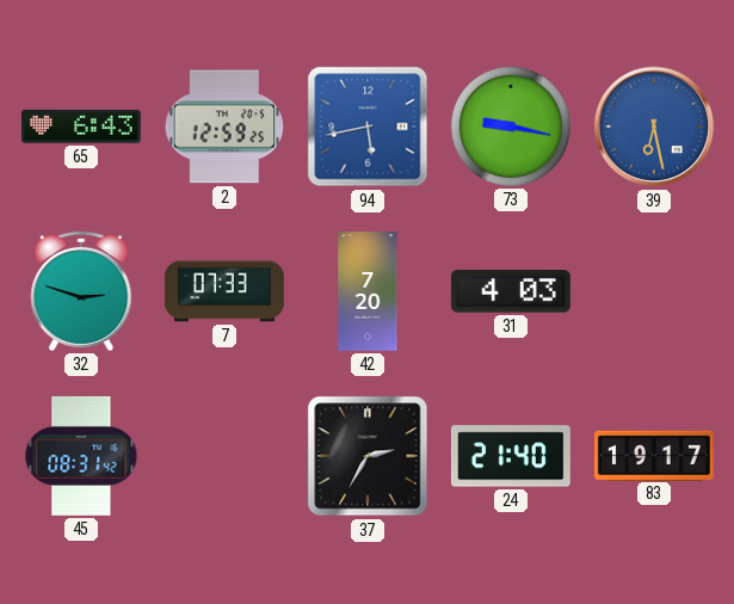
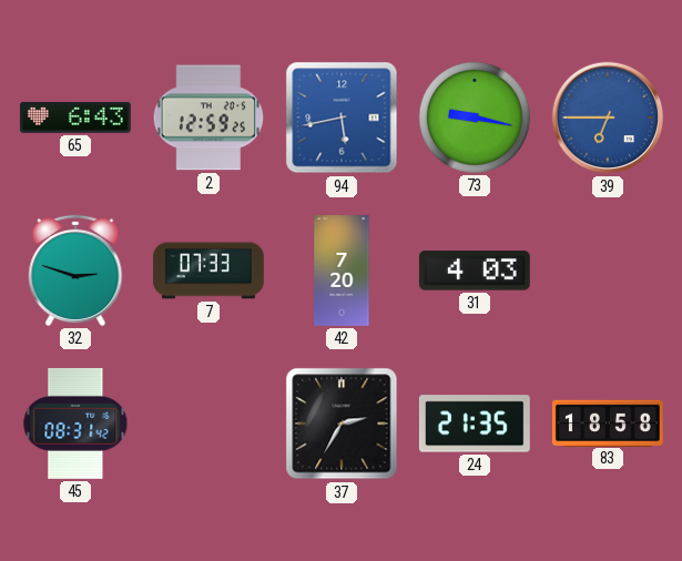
39: 6:28 -> 6:45
24: 21:40 -> 21:35
83: 19:17 -> 18:58
